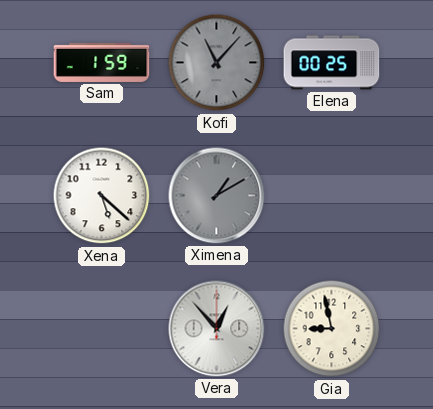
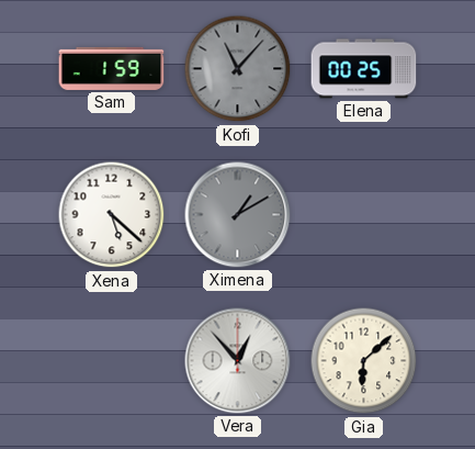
Gia: 8:58 -> 6:08
